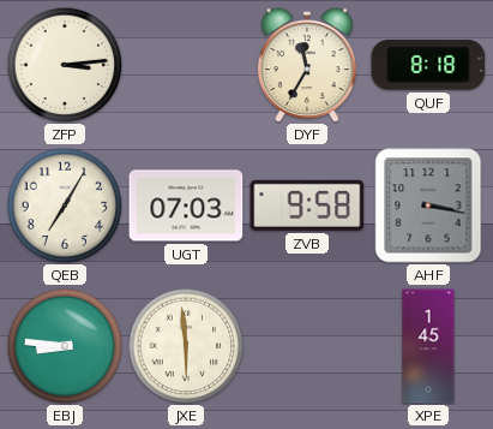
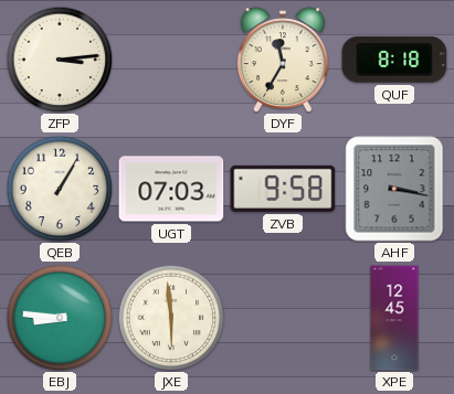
QEB: 7:05 -> 1:05
XPE: 1:45 -> 12:45
